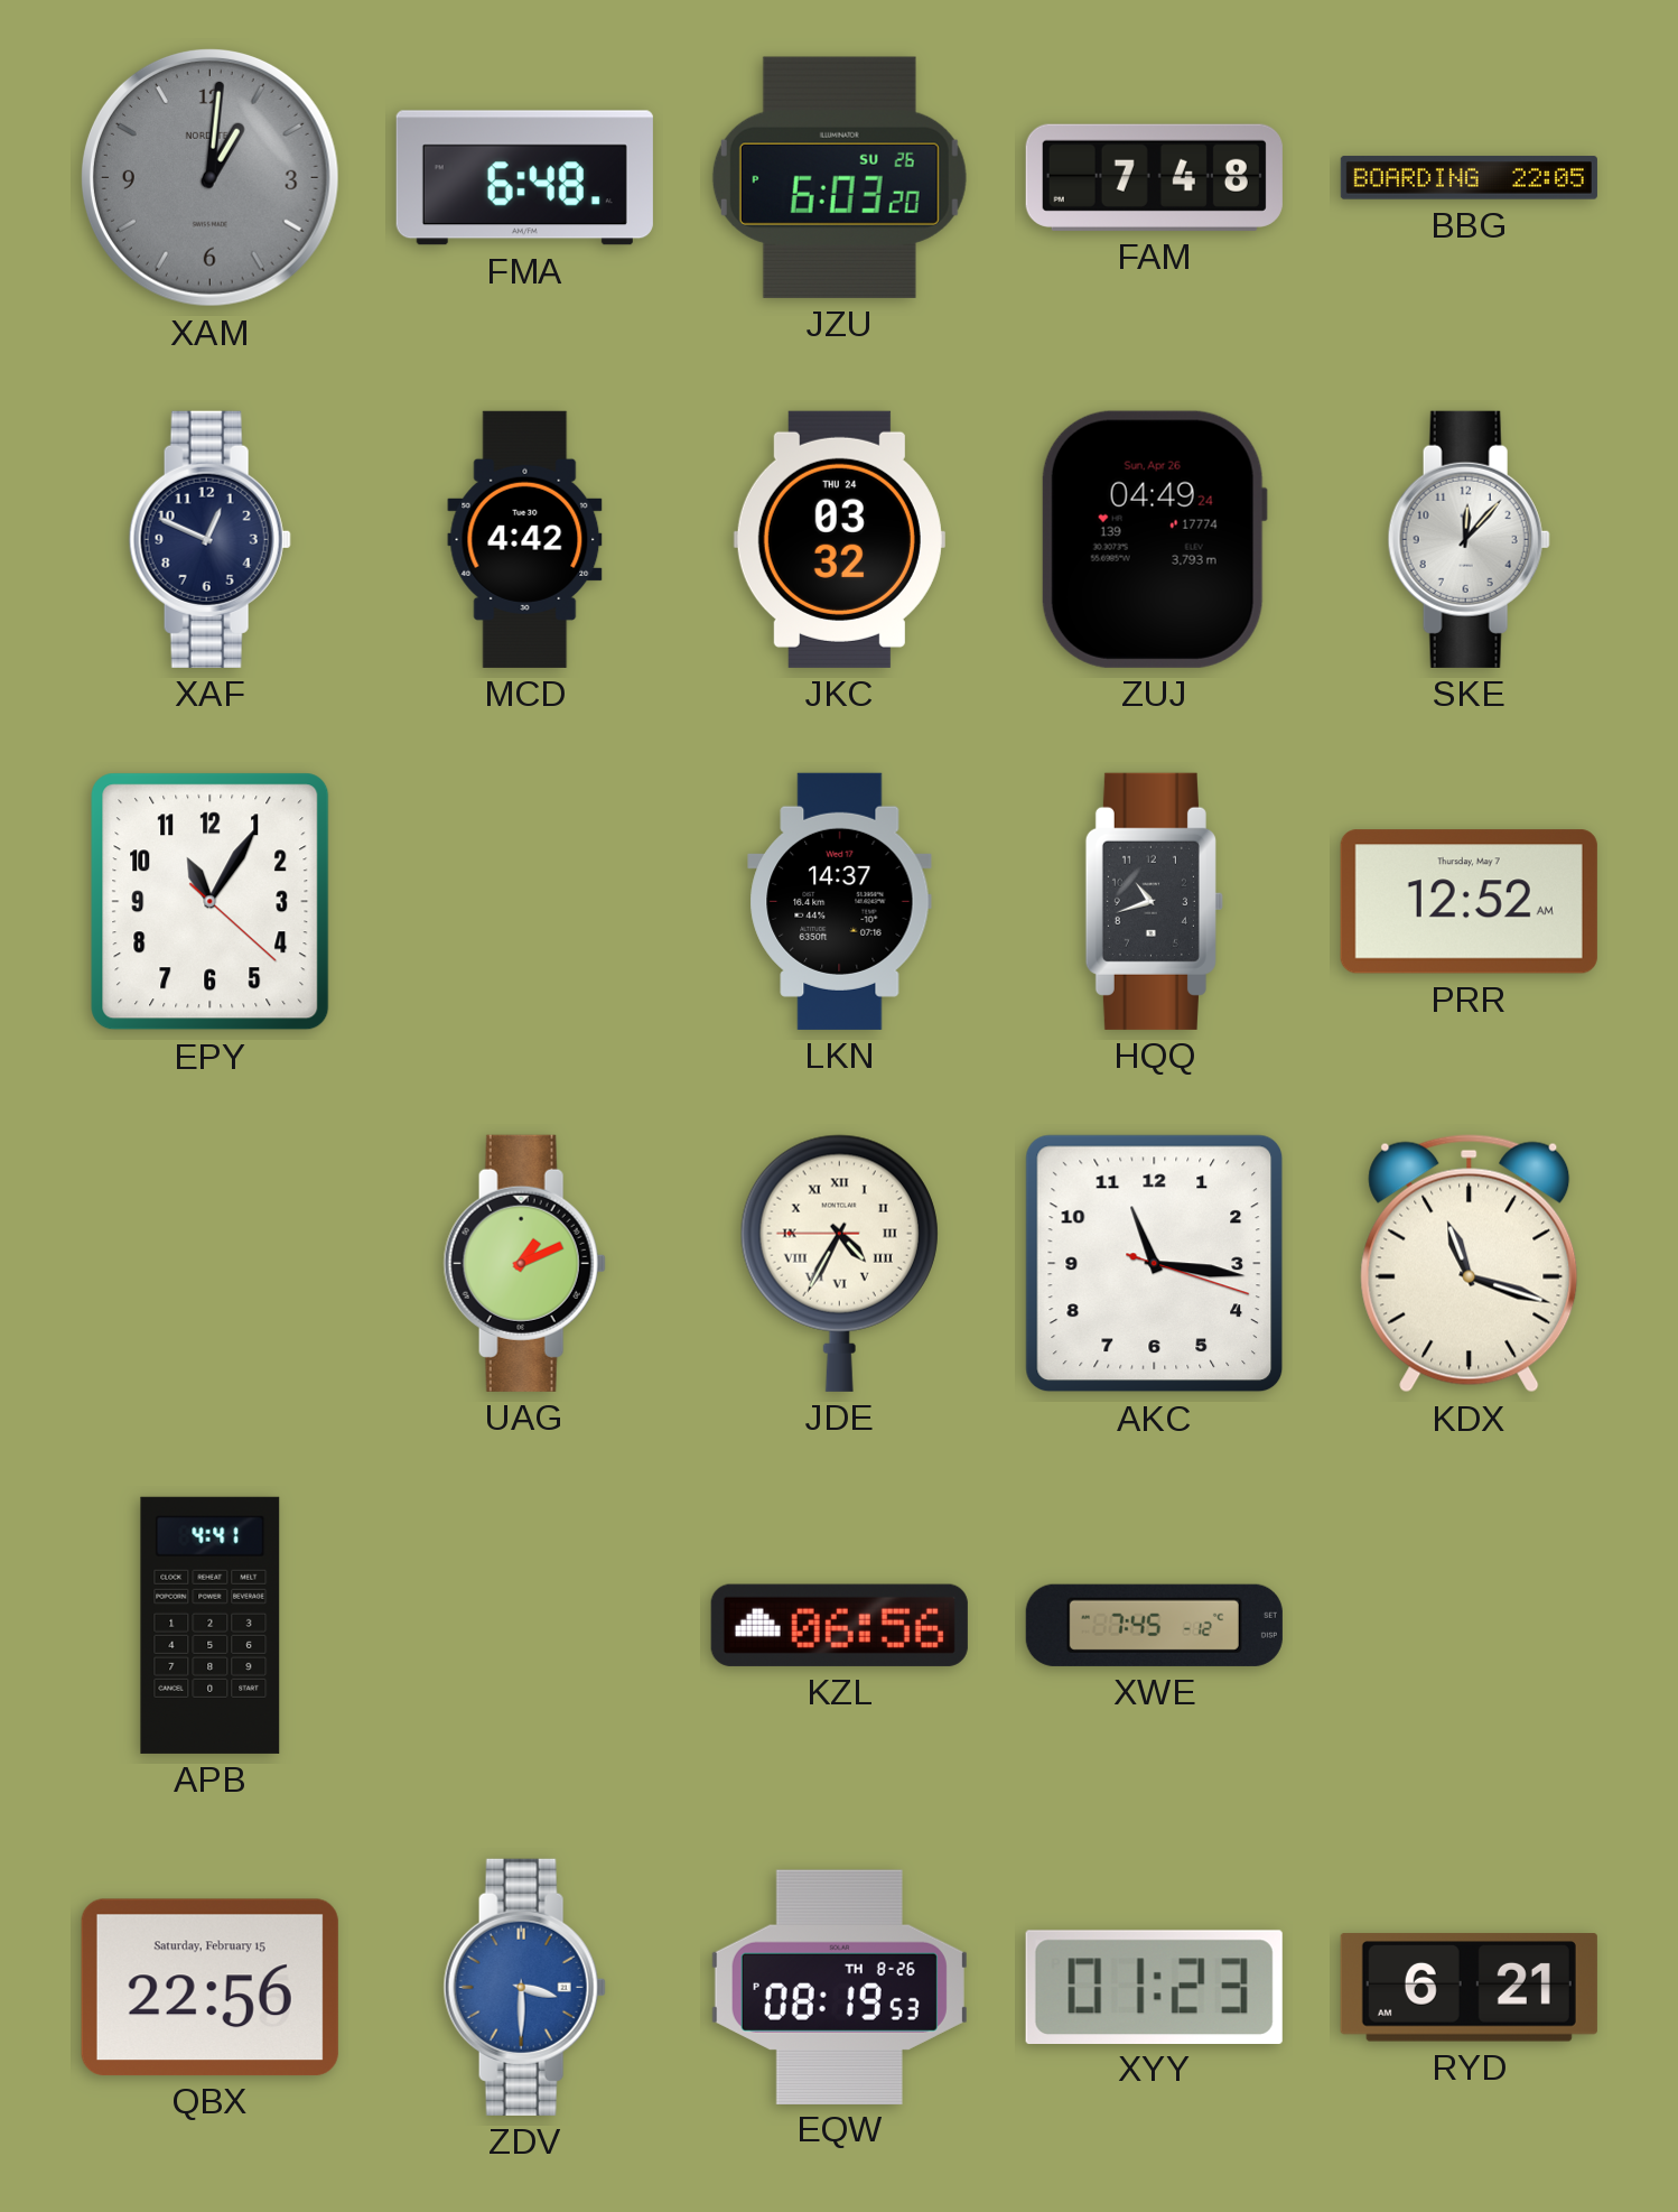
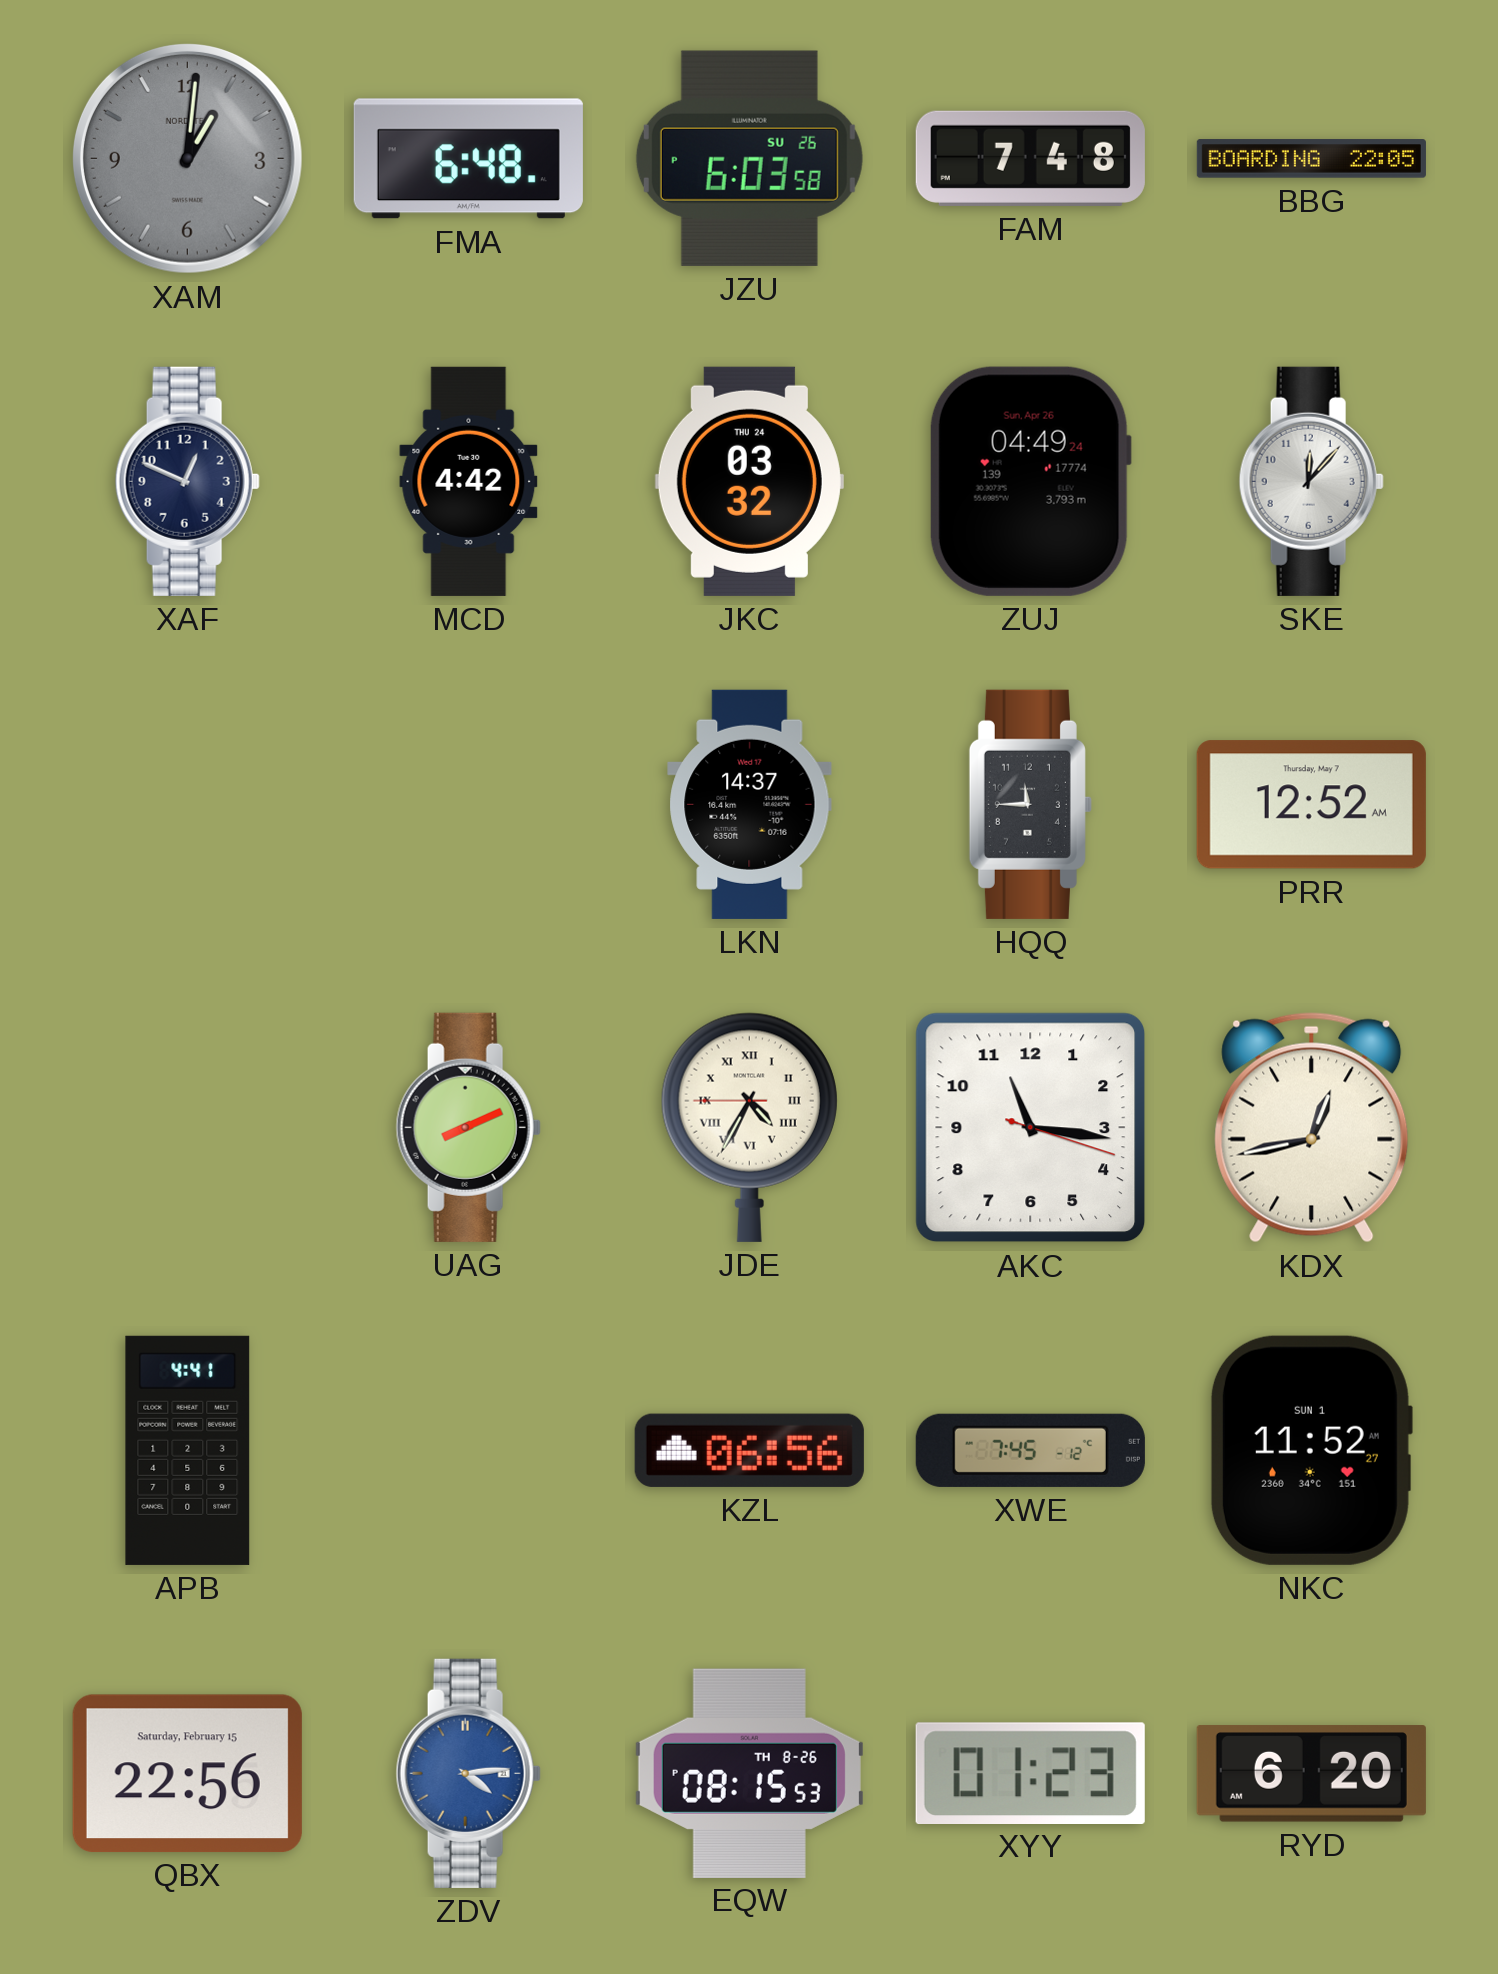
JZU: 6:03:20 PM -> 6:03:58 PM
EPY: 11:05 -> none
HQQ: 10:42 -> 11:45
UAG: 1:11 -> 8:11
KDX: 11:18 -> 12:43
NKC: none -> 11:52
ZDV: 3:30 -> 4:14
EQW: 08:19 -> 08:15
RYD: 6:21 -> 6:20
